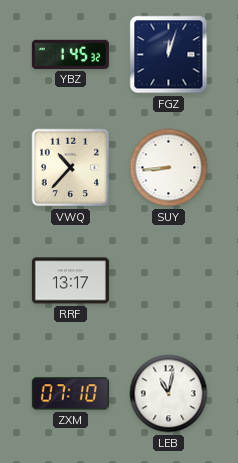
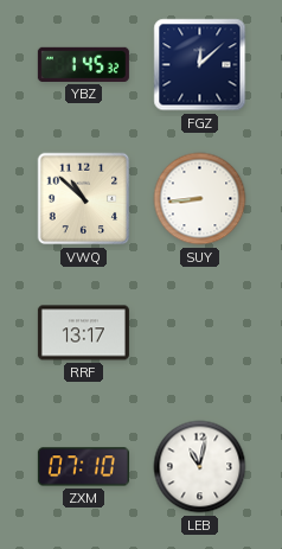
FGZ: 12:03 -> 12:08
VWQ: 10:37 -> 10:52
